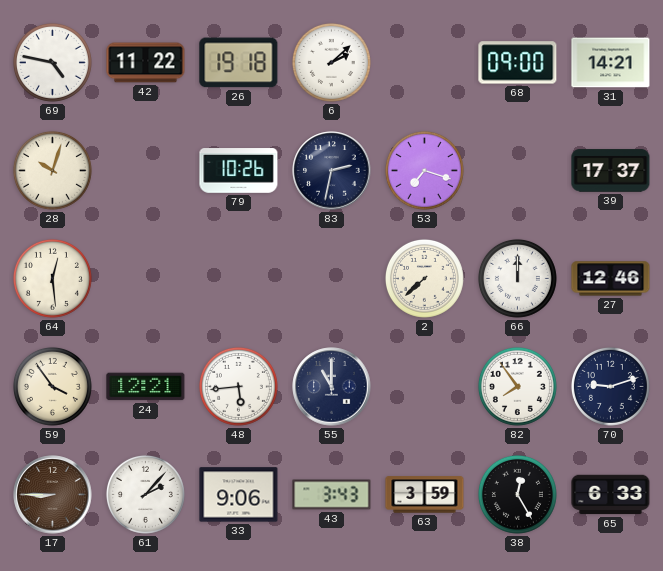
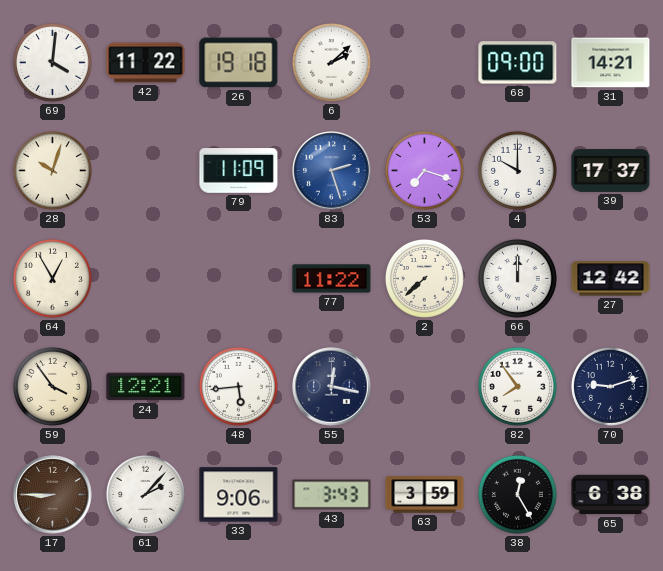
69: 4:47 -> 4:01
79: 10:26 -> 11:09
83: 2:32 -> 2:27
83 dial: navy -> blue
4: none -> 10:00
64: 12:29 -> 12:55
77: none -> 11:22
27: 12:46 -> 12:42
55: 11:00 -> 12:17
65: 6:33 -> 6:38
